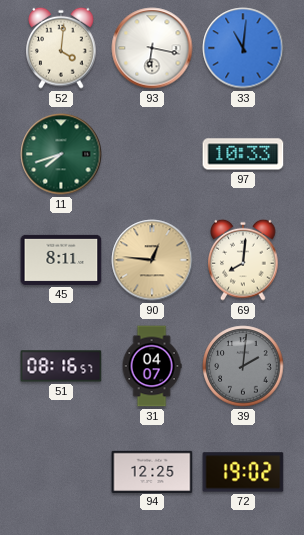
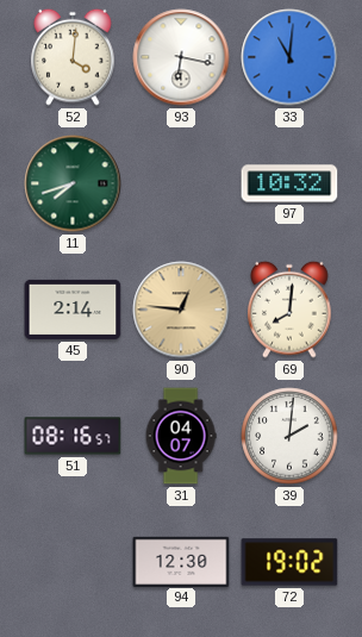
97: 10:33 -> 10:32
45: 8:11 -> 2:14
39 dial: grey -> white
94: 12:25 -> 12:30
